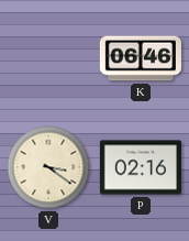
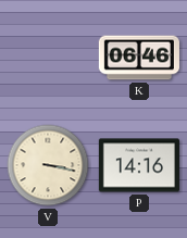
V: 3:21 -> 3:17
P: 02:16 -> 14:16
